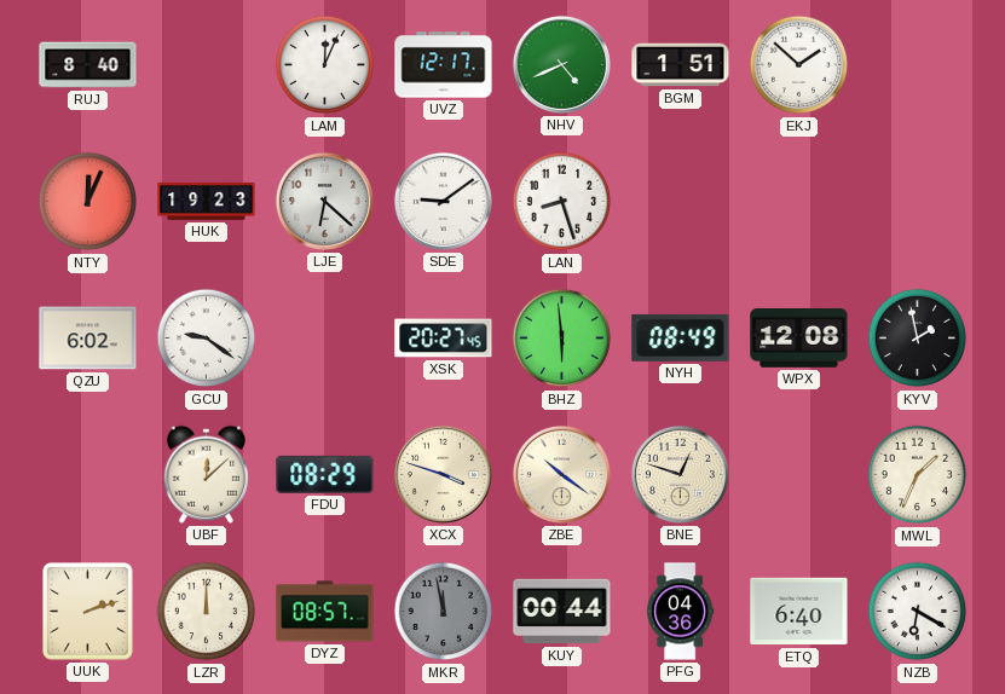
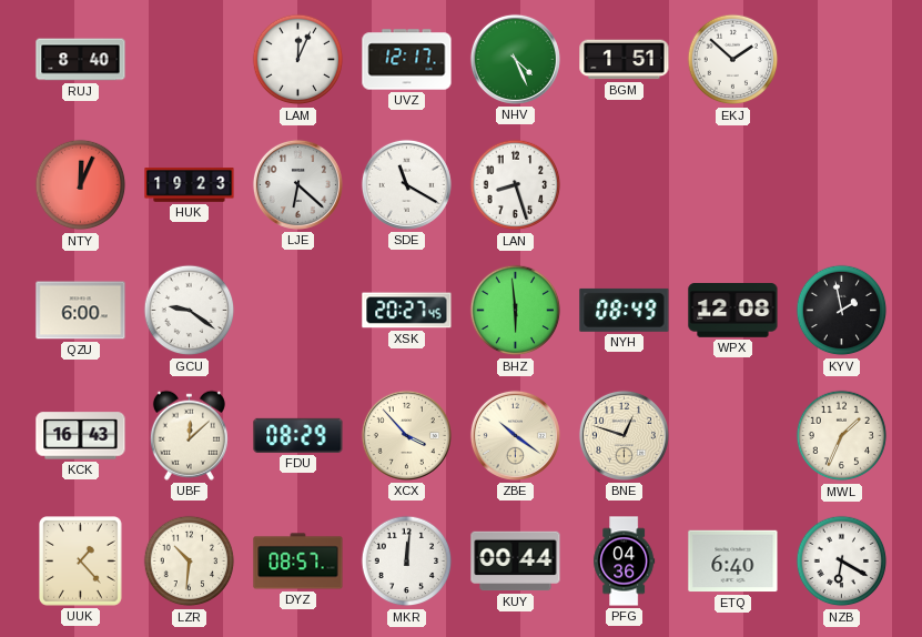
NHV: 4:41 -> 4:26
SDE: 9:09 -> 11:20
QZU: 6:02 -> 6:00
KCK: none -> 16:43
XCX: 3:48 -> 3:53
UUK: 2:12 -> 1:23
LZR: 12:00 -> 10:31
MKR: 11:58 -> 12:01
MKR dial: grey -> white
